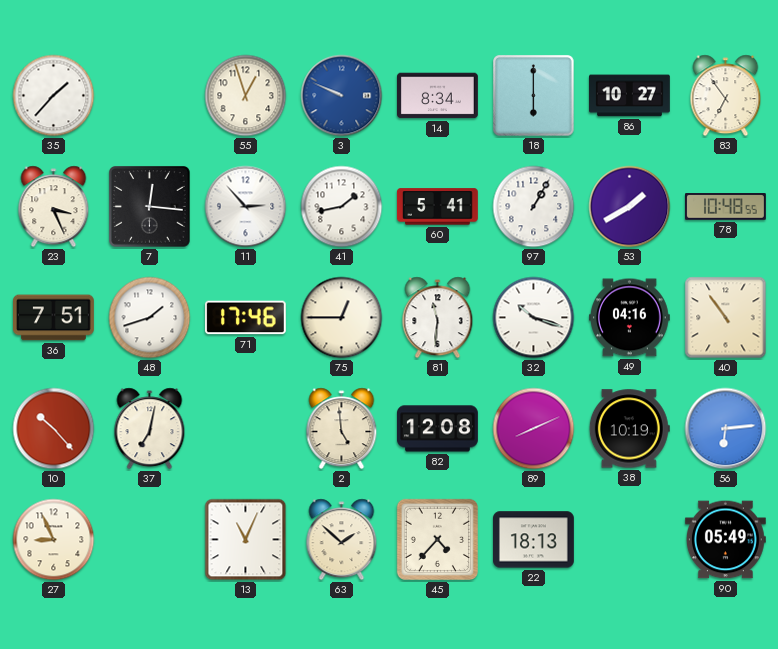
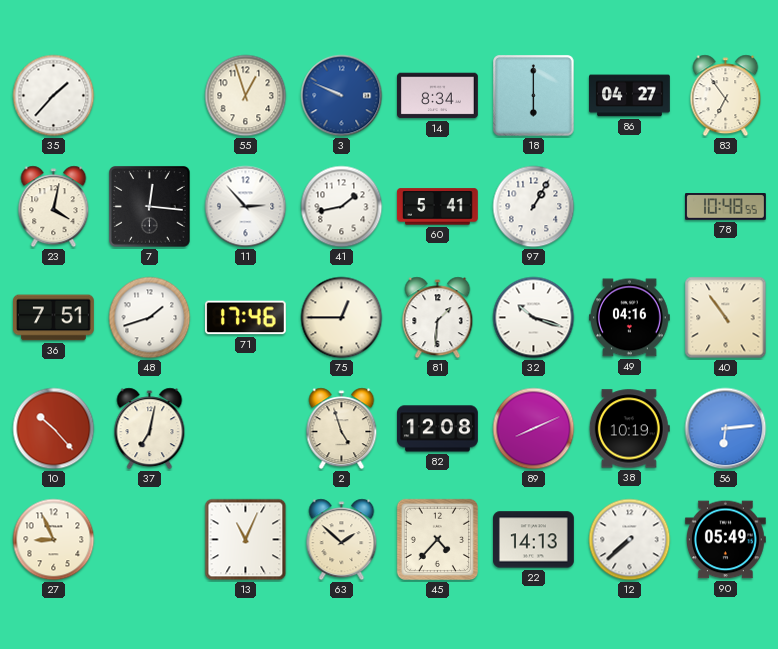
86: 10:27 -> 04:27
23: 3:26 -> 4:02
53: 1:40 -> none
81: 11:31 -> 1:31
2: 4:59 -> 4:57
22: 18:13 -> 14:13
12: none -> 7:38
